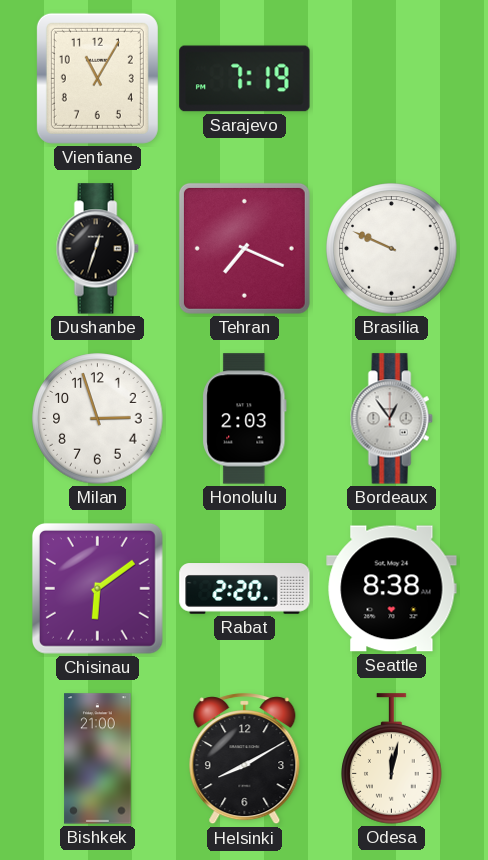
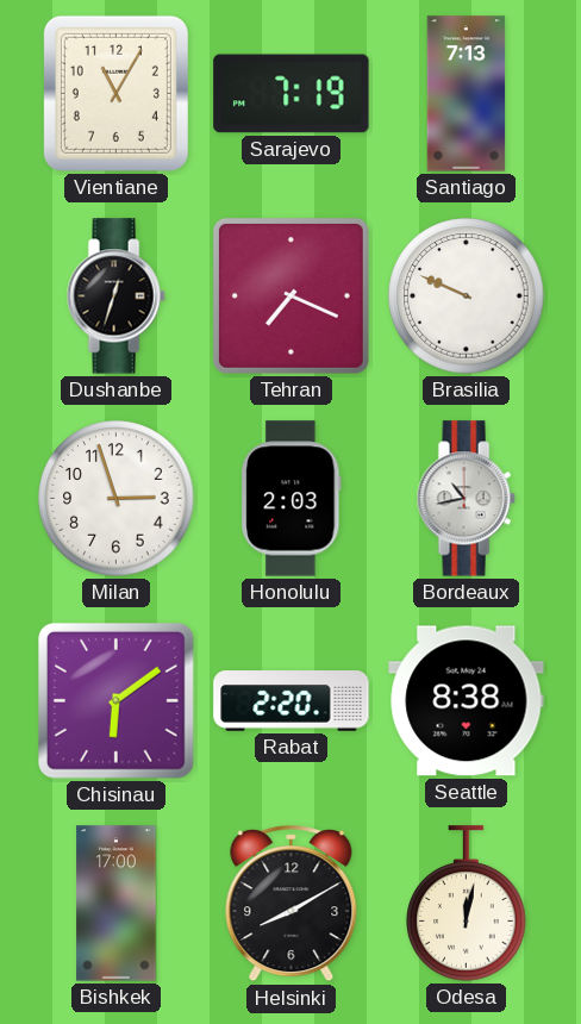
Santiago: none -> 7:13
Bordeaux: 12:54 -> 10:43
Bishkek: 21:00 -> 17:00
